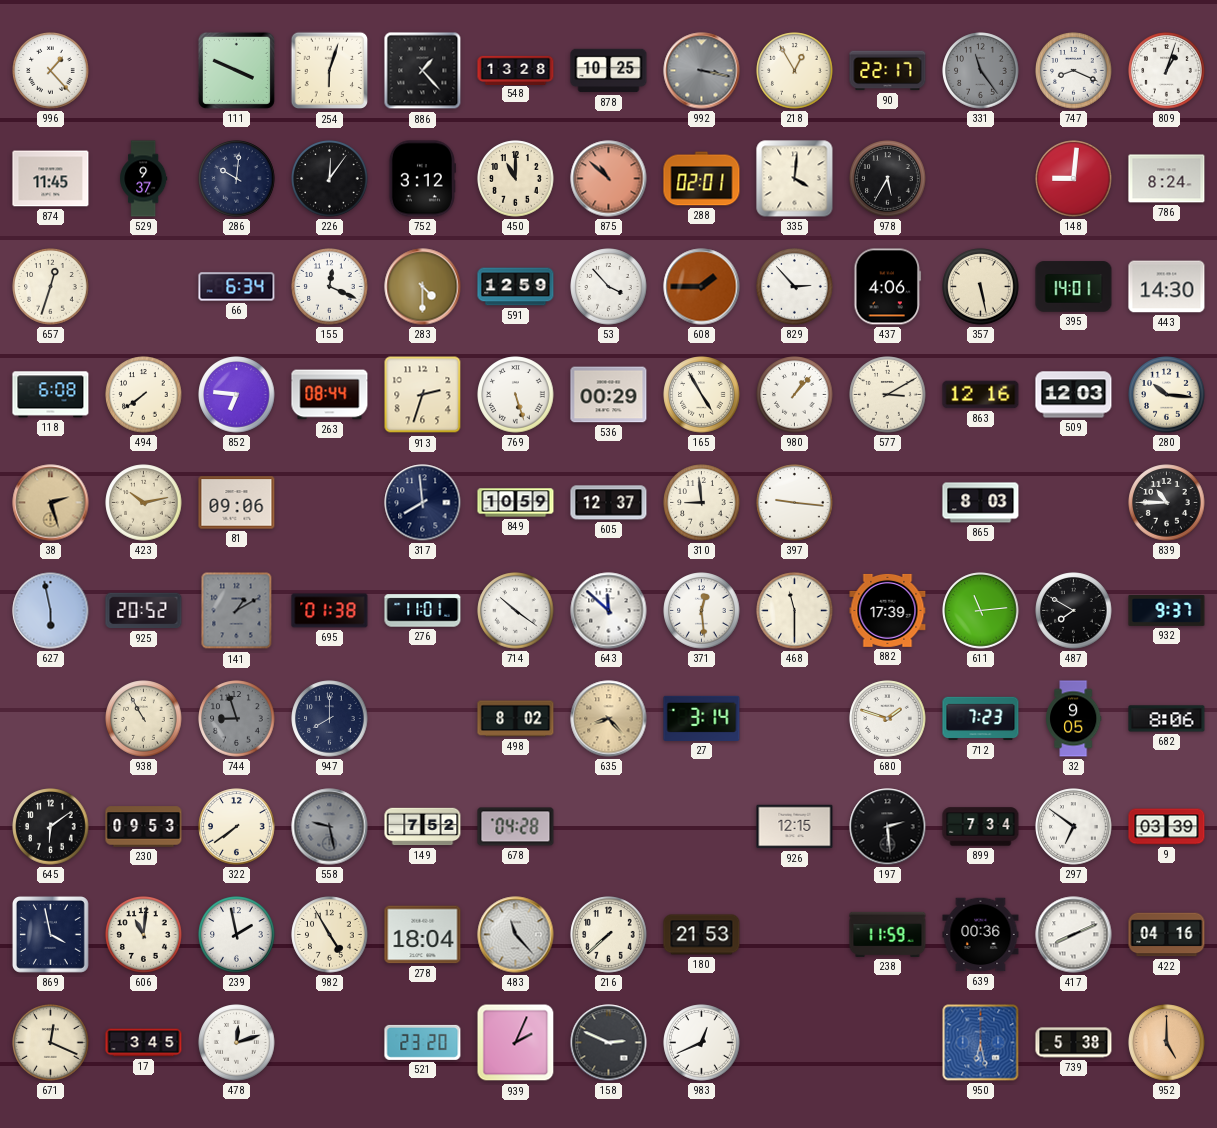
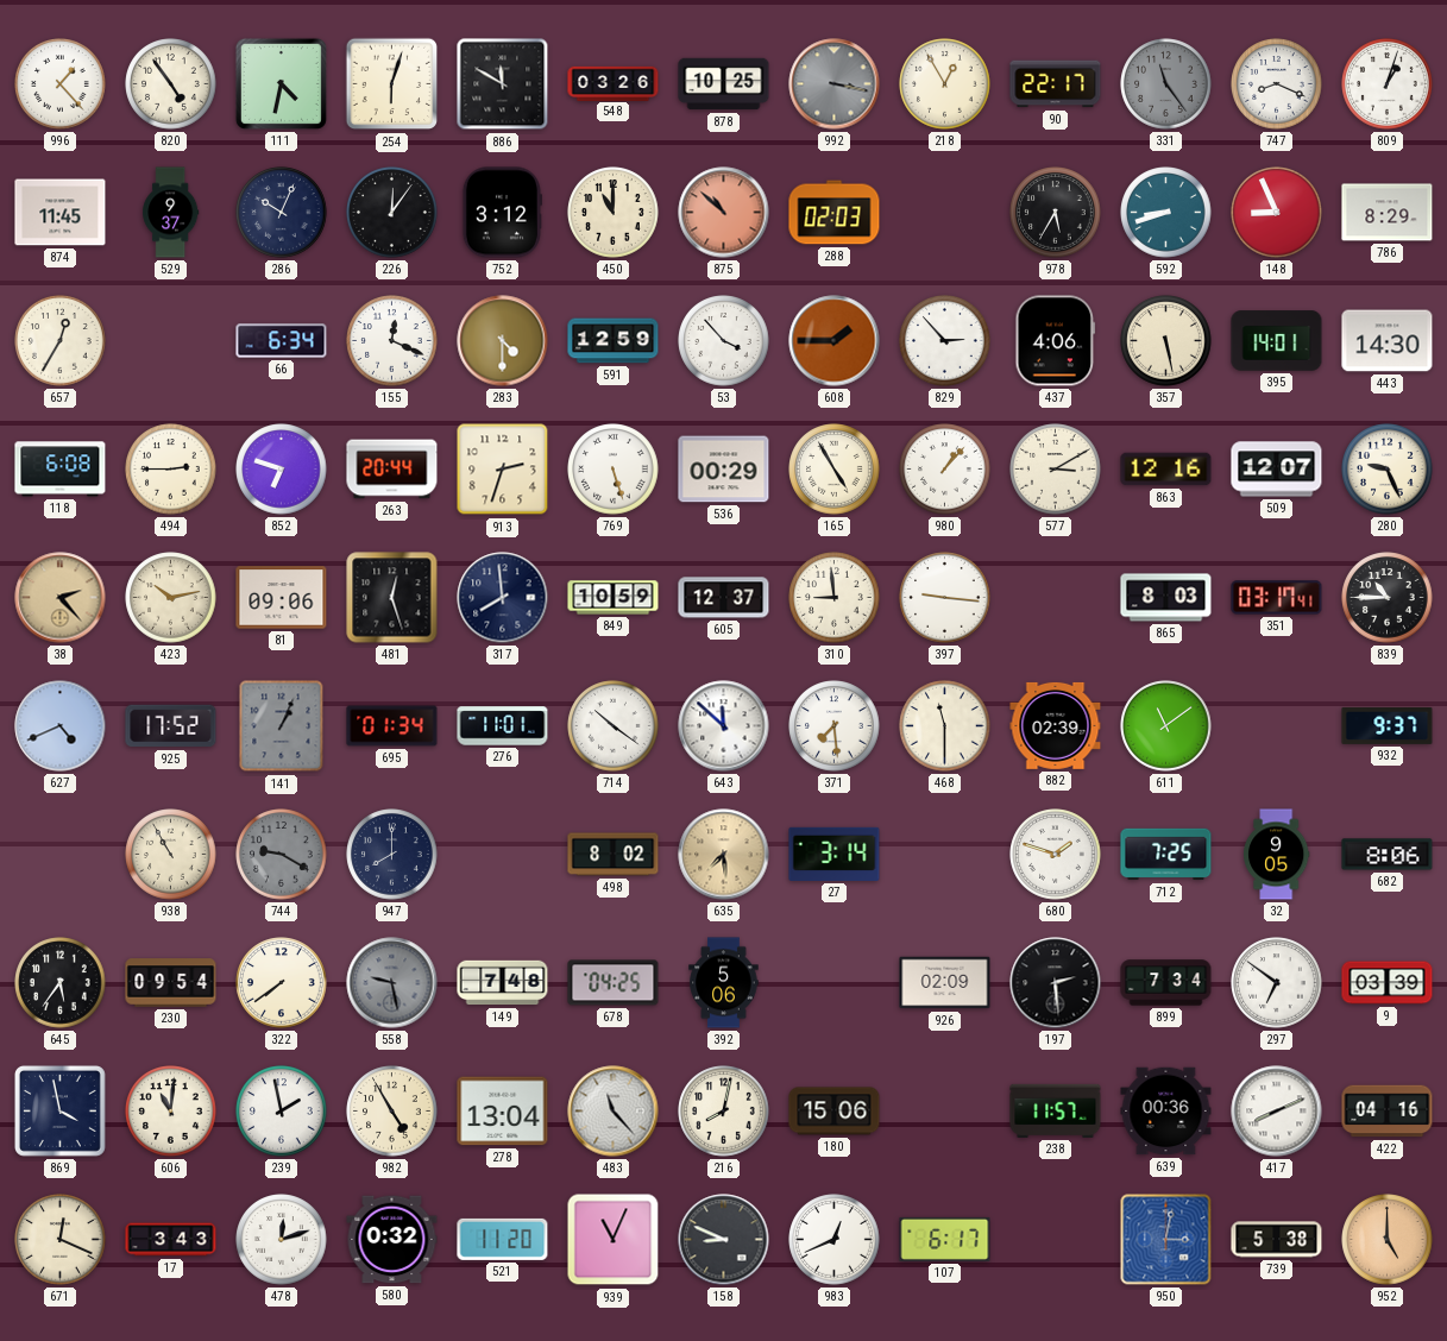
820: none -> 4:54
111: 3:49 -> 4:32
886: 1:23 -> 11:50
548: 13:28 -> 03:26
286: 10:01 -> 10:04
288: 02:01 -> 02:03
335: 4:01 -> none
592: none -> 8:42
148: 9:01 -> 8:56
786: 8:24 -> 8:29
657: 12:33 -> 12:35
494: 7:39 -> 2:45
852: 6:46 -> 6:48
263: 08:44 -> 20:44
509: 12:03 -> 12:07
280: 10:16 -> 9:26
38: 2:27 -> 2:23
481: none -> 12:27
351: none -> 03:17
627: 5:58 -> 4:41
925: 20:52 -> 17:52
141: 1:10 -> 1:04
695: 01:38 -> 01:34
371: 12:29 -> 7:29
882: 17:39 -> 02:39
611: 11:14 -> 11:09
487: 7:50 -> none
744: 8:57 -> 9:20
635: 8:23 -> 7:29
712: 7:23 -> 7:25
645: 6:09 -> 5:36
230: 09:53 -> 09:54
149: 7:52 -> 7:48
678: 04:28 -> 04:25
392: none -> 5:06
926: 12:15 -> 02:09
278: 18:04 -> 13:04
216: 7:38 -> 8:02
180: 21:53 -> 15:06
238: 11:59 -> 11:57
17: 3:45 -> 3:43
580: none -> 0:32
521: 23:20 -> 11:20
939: 2:04 -> 11:04
158: 2:49 -> 8:49
107: none -> 6:17
950: 6:28 -> 3:02
